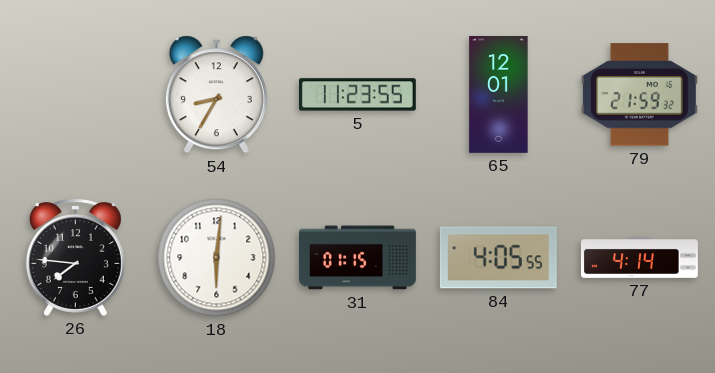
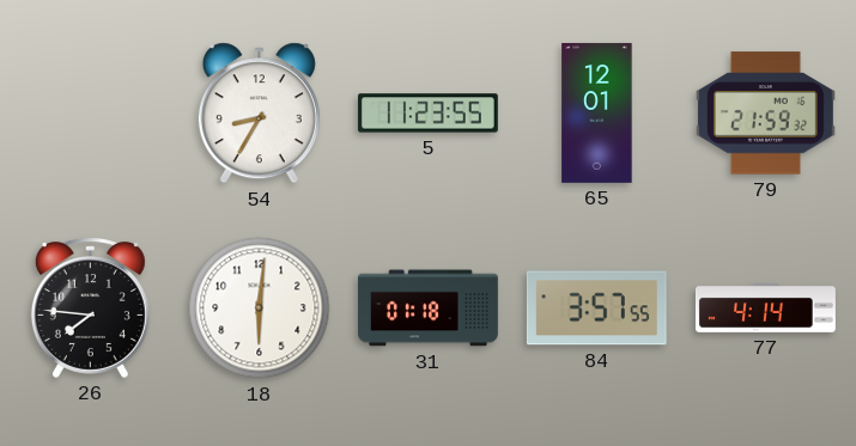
31: 01:15 -> 01:18
84: 4:05 -> 3:57
